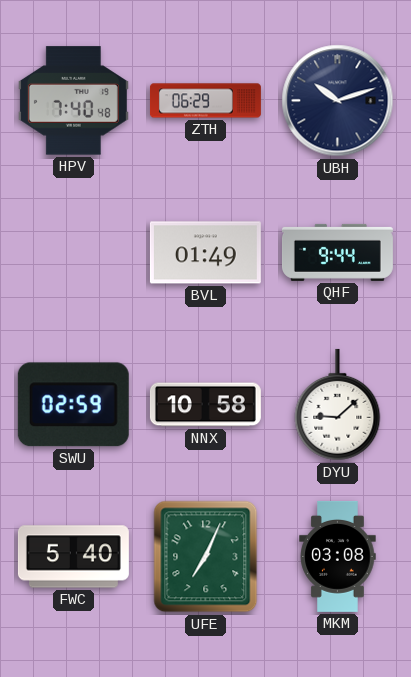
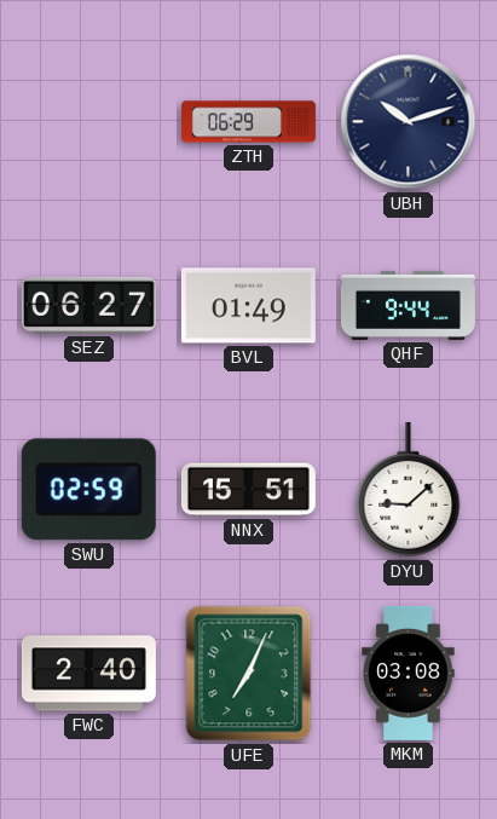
HPV: 7:40 -> none
SEZ: none -> 06:27
NNX: 10:58 -> 15:51
FWC: 5:40 -> 2:40
